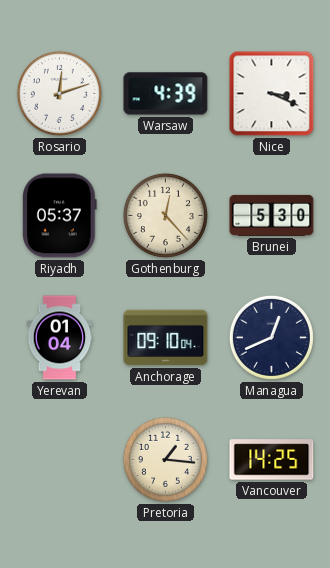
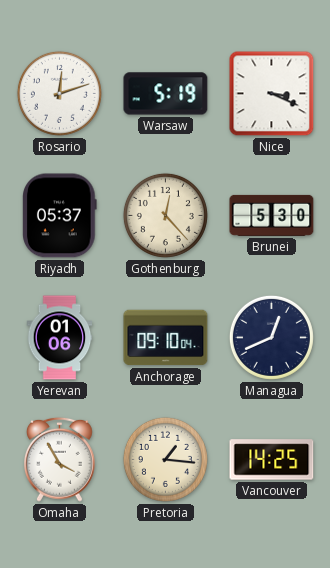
Warsaw: 4:39 -> 5:19
Yerevan: 01:04 -> 01:06
Omaha: none -> 3:55
